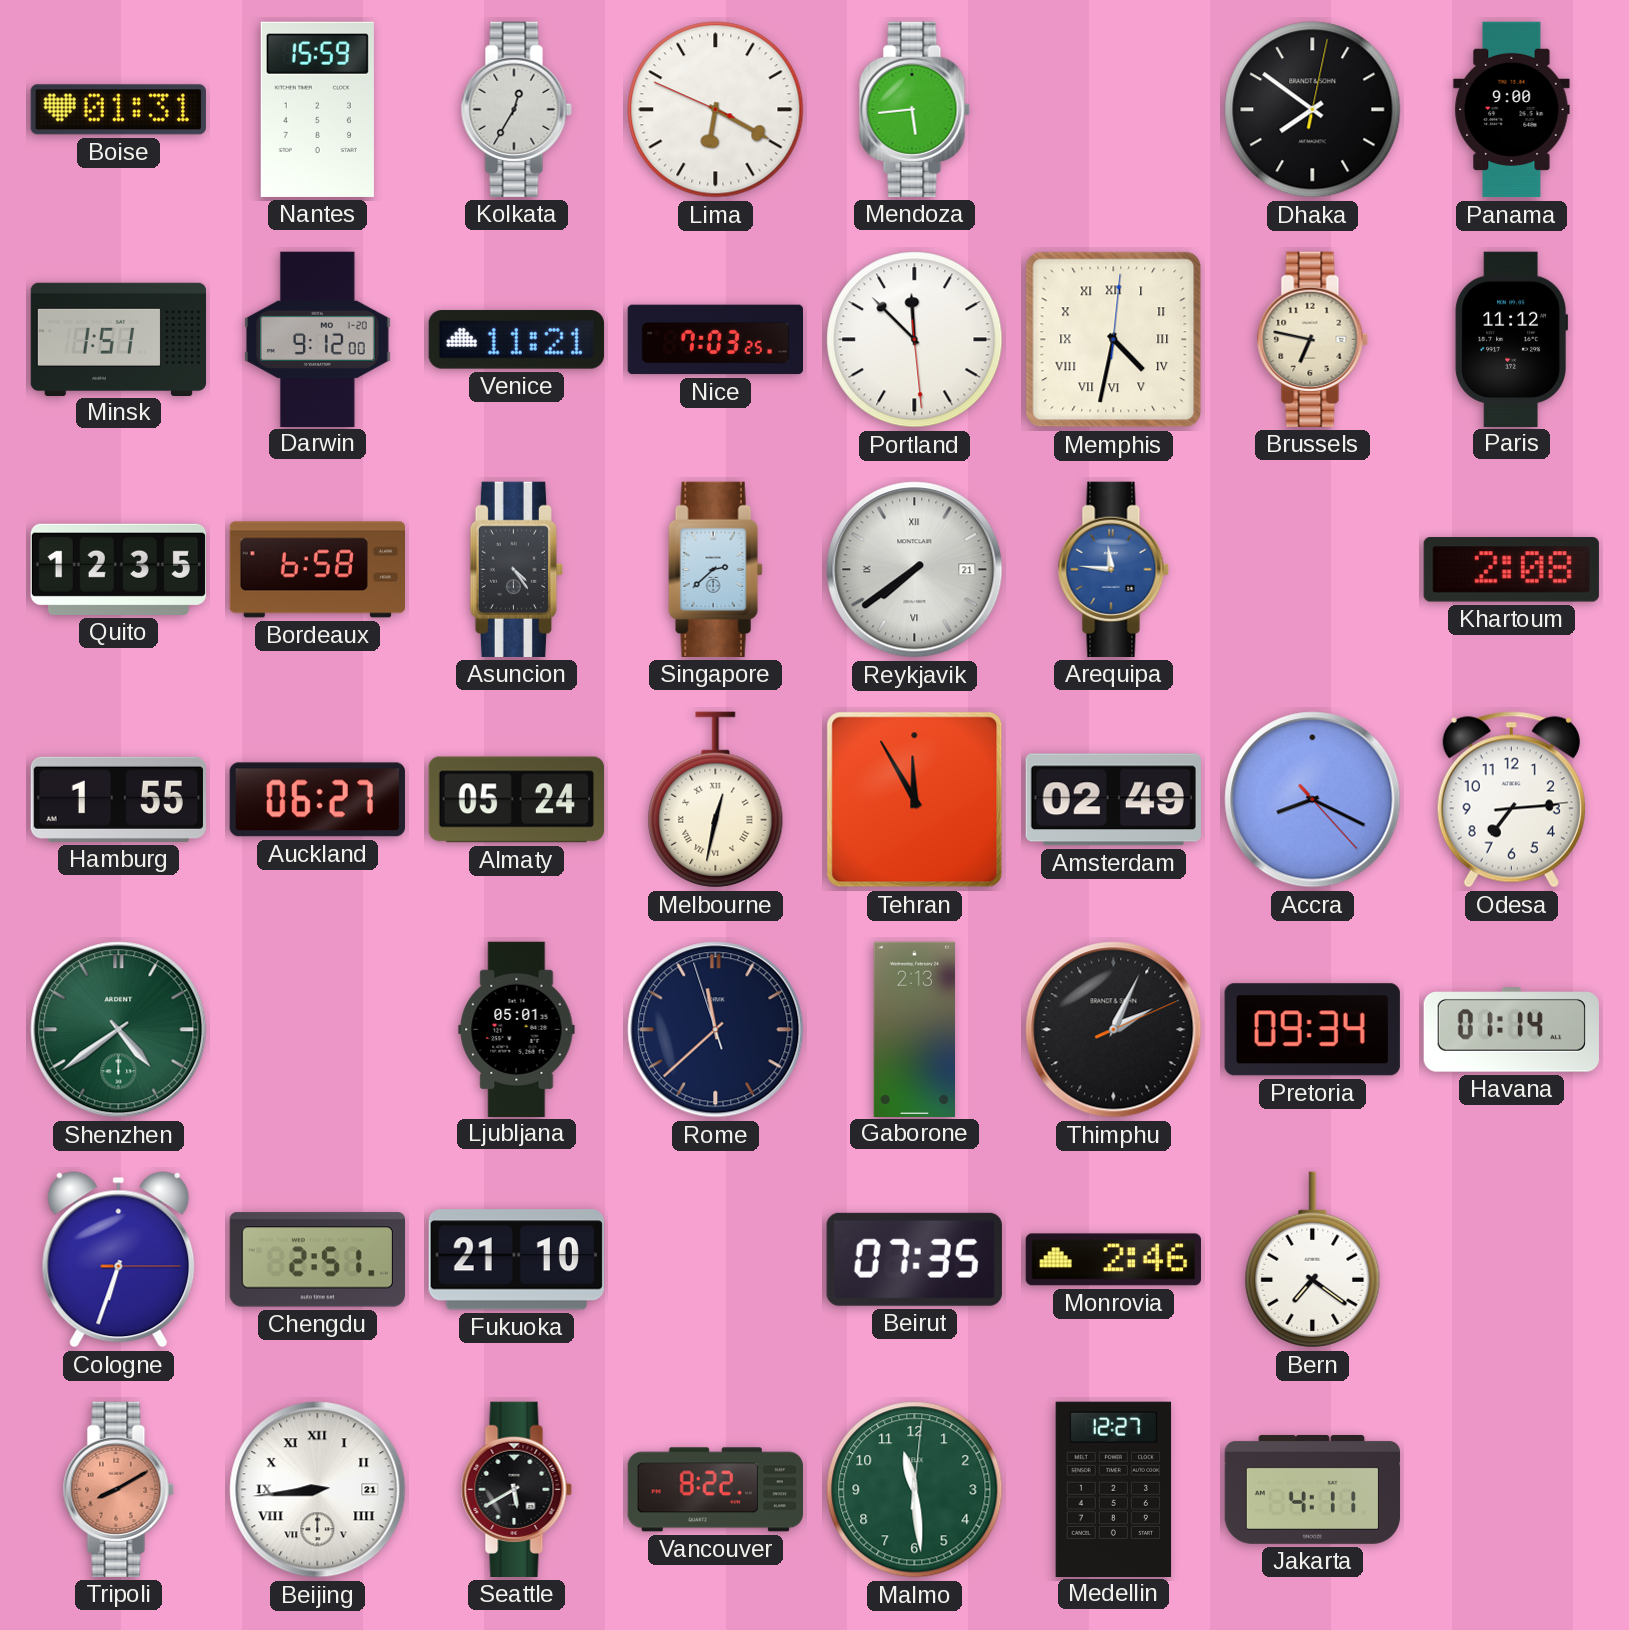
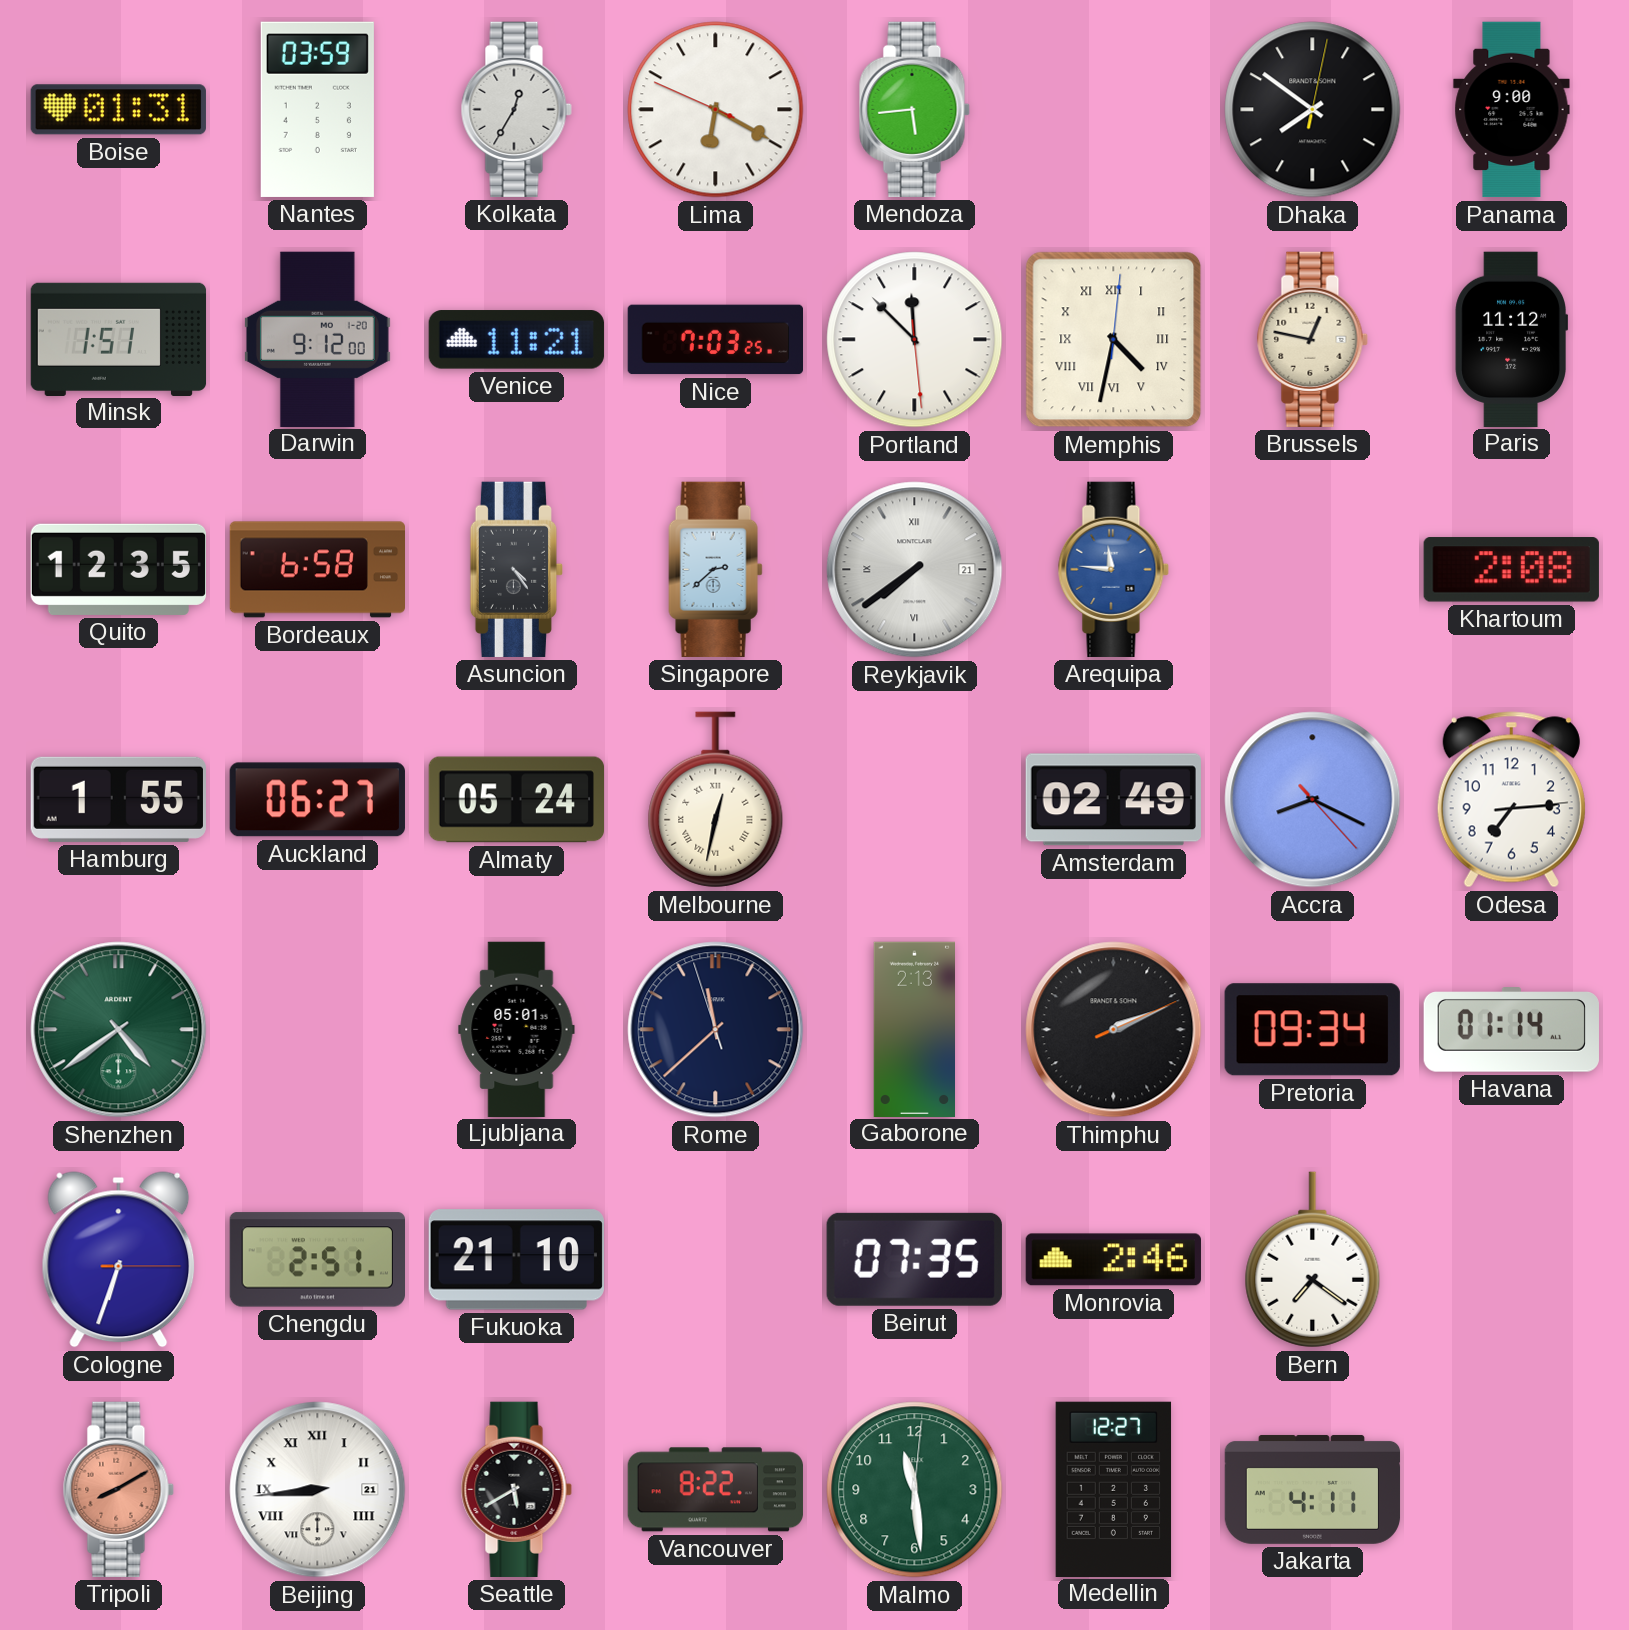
Nantes: 15:59 -> 03:59
Brussels: 6:47 -> 12:47
Tehran: 11:55 -> none
Thimphu: 2:04 -> 2:11
